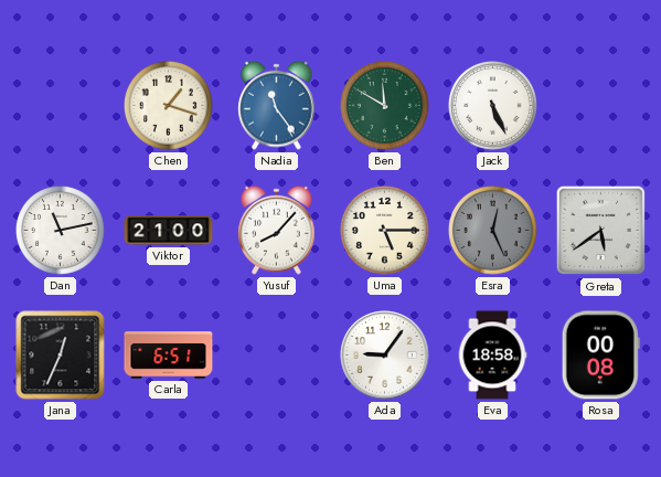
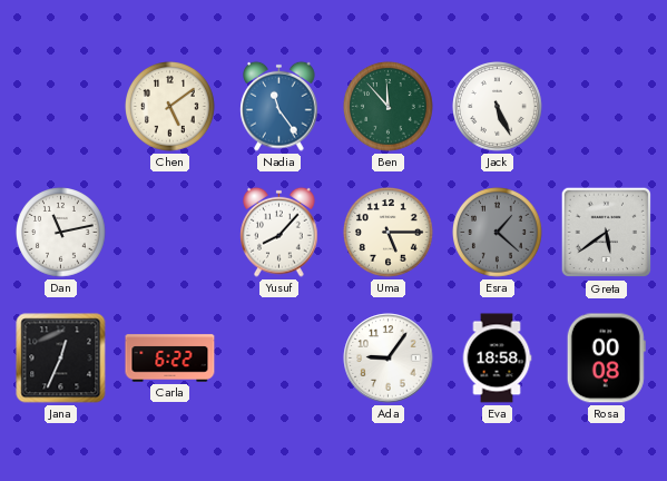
Chen: 1:18 -> 5:09
Ben: 11:50 -> 11:53
Viktor: 21:00 -> none
Esra: 12:26 -> 1:22
Carla: 6:51 -> 6:22
